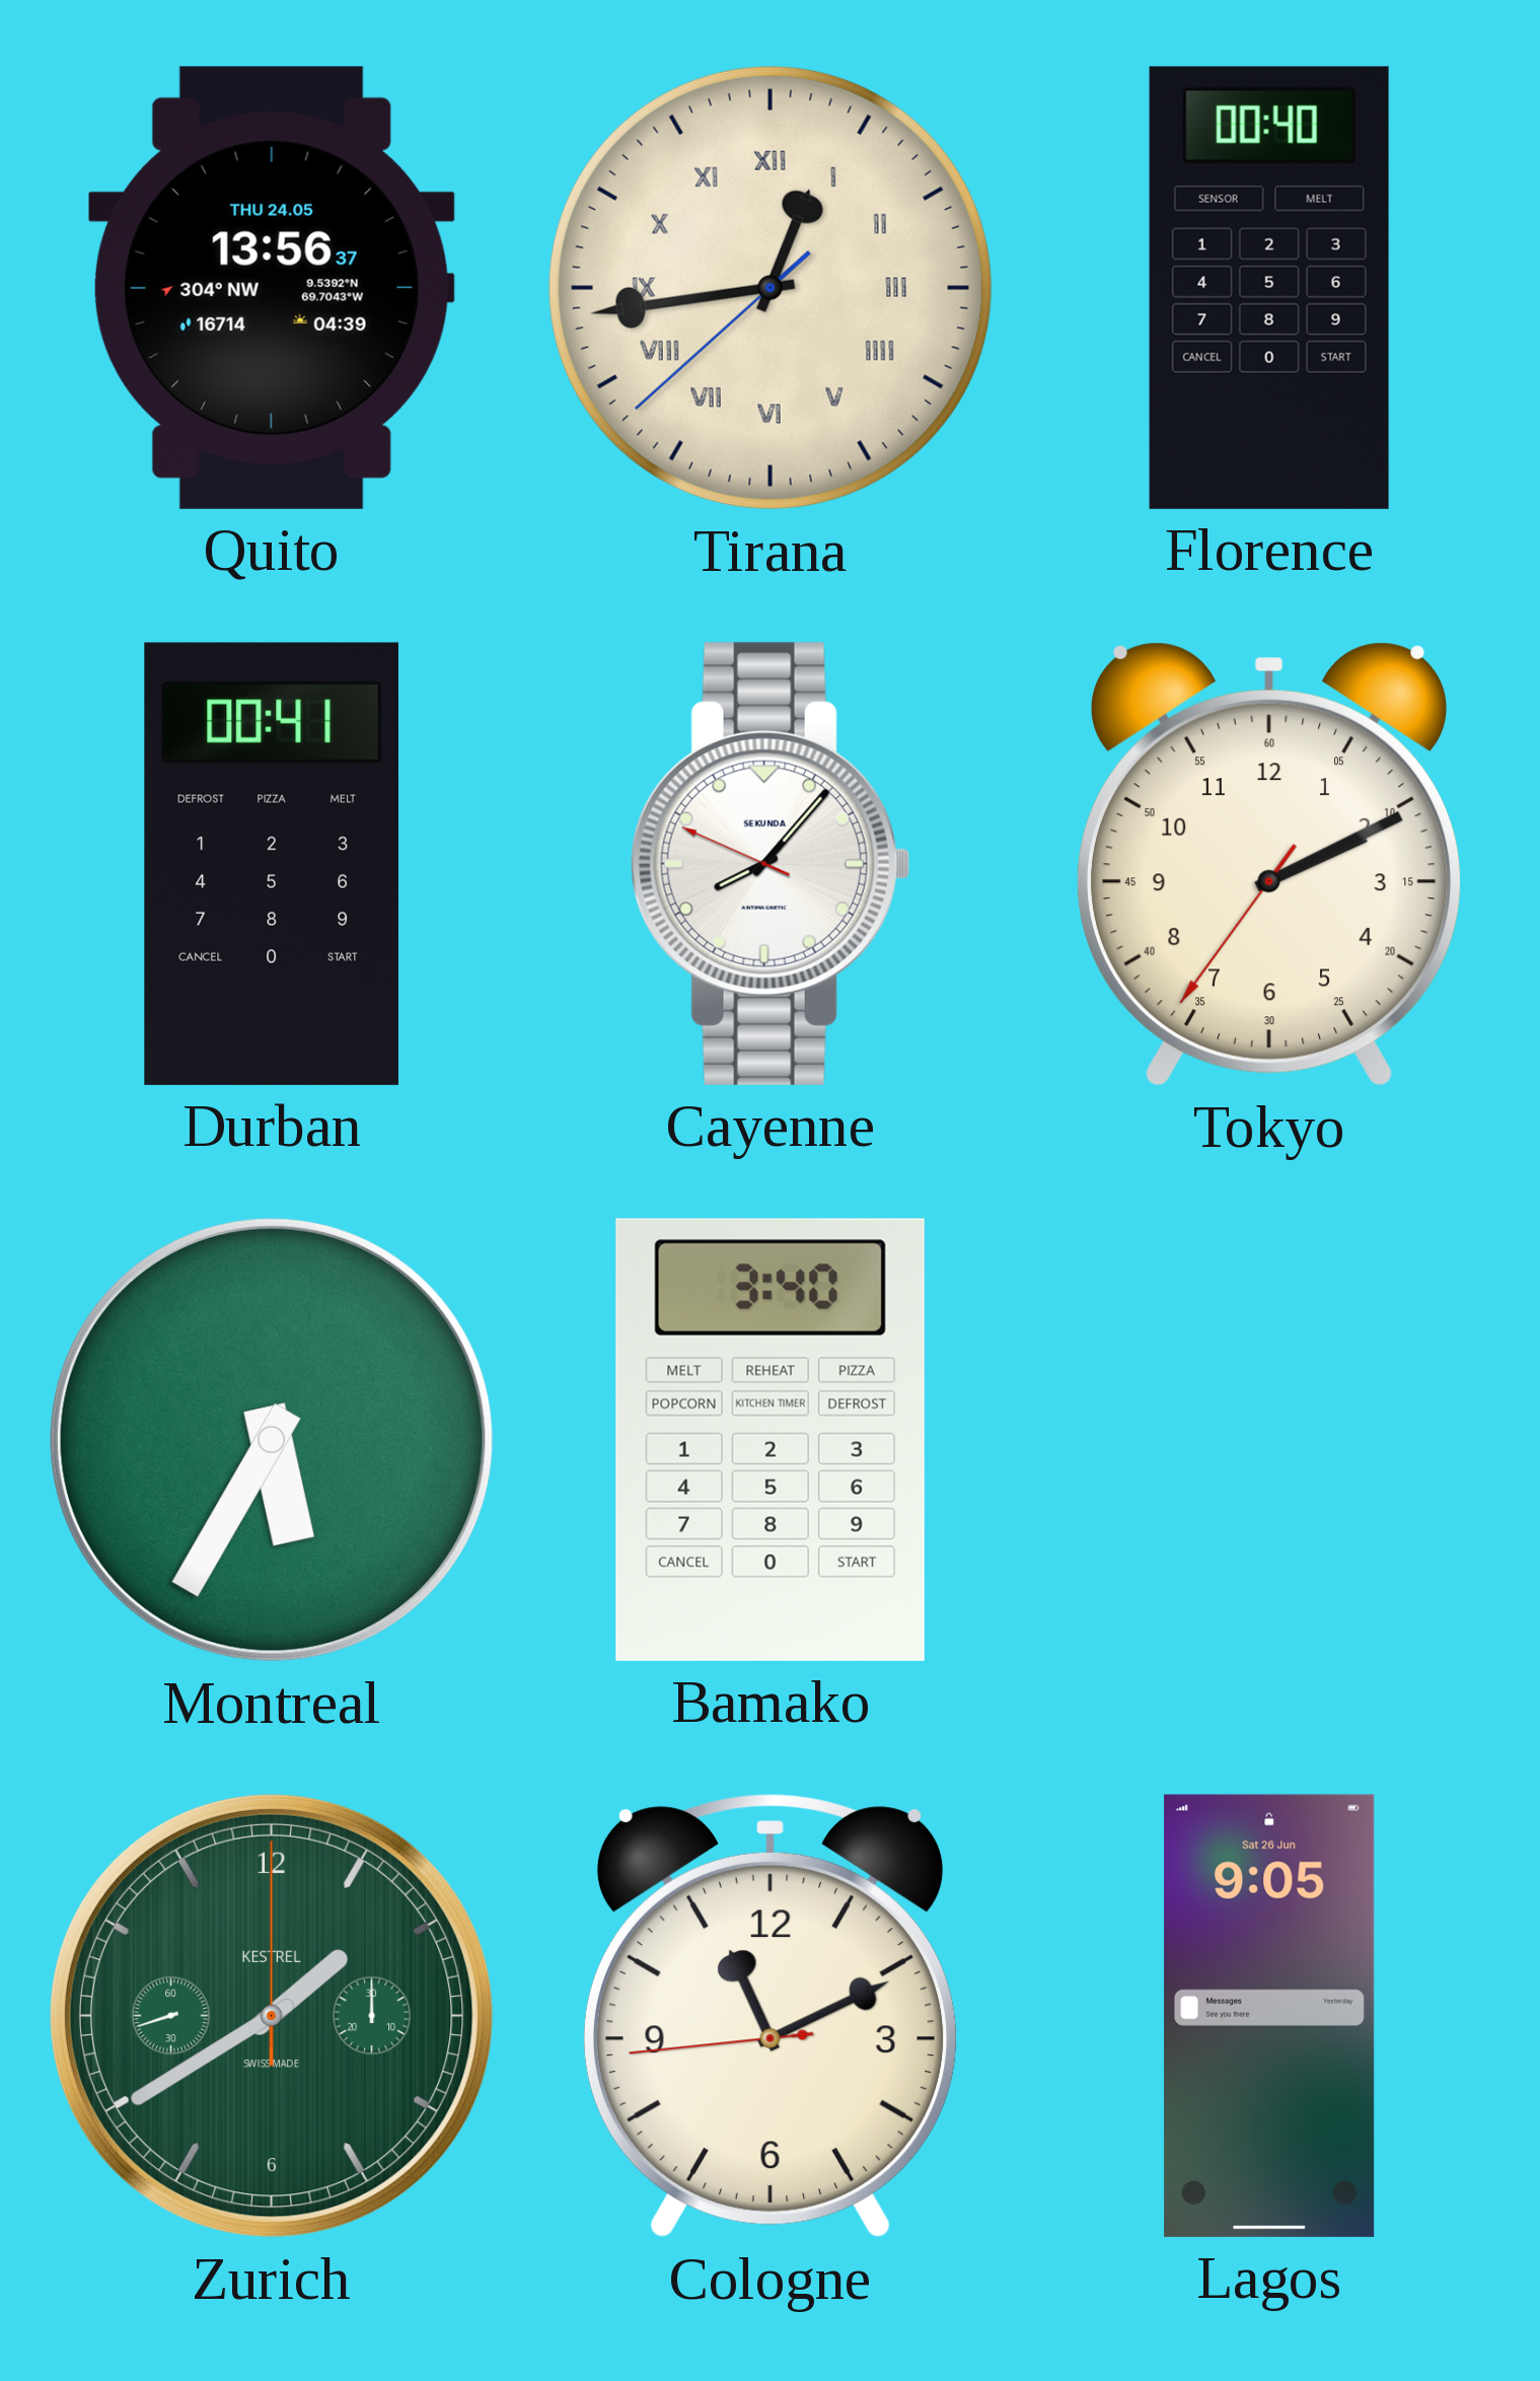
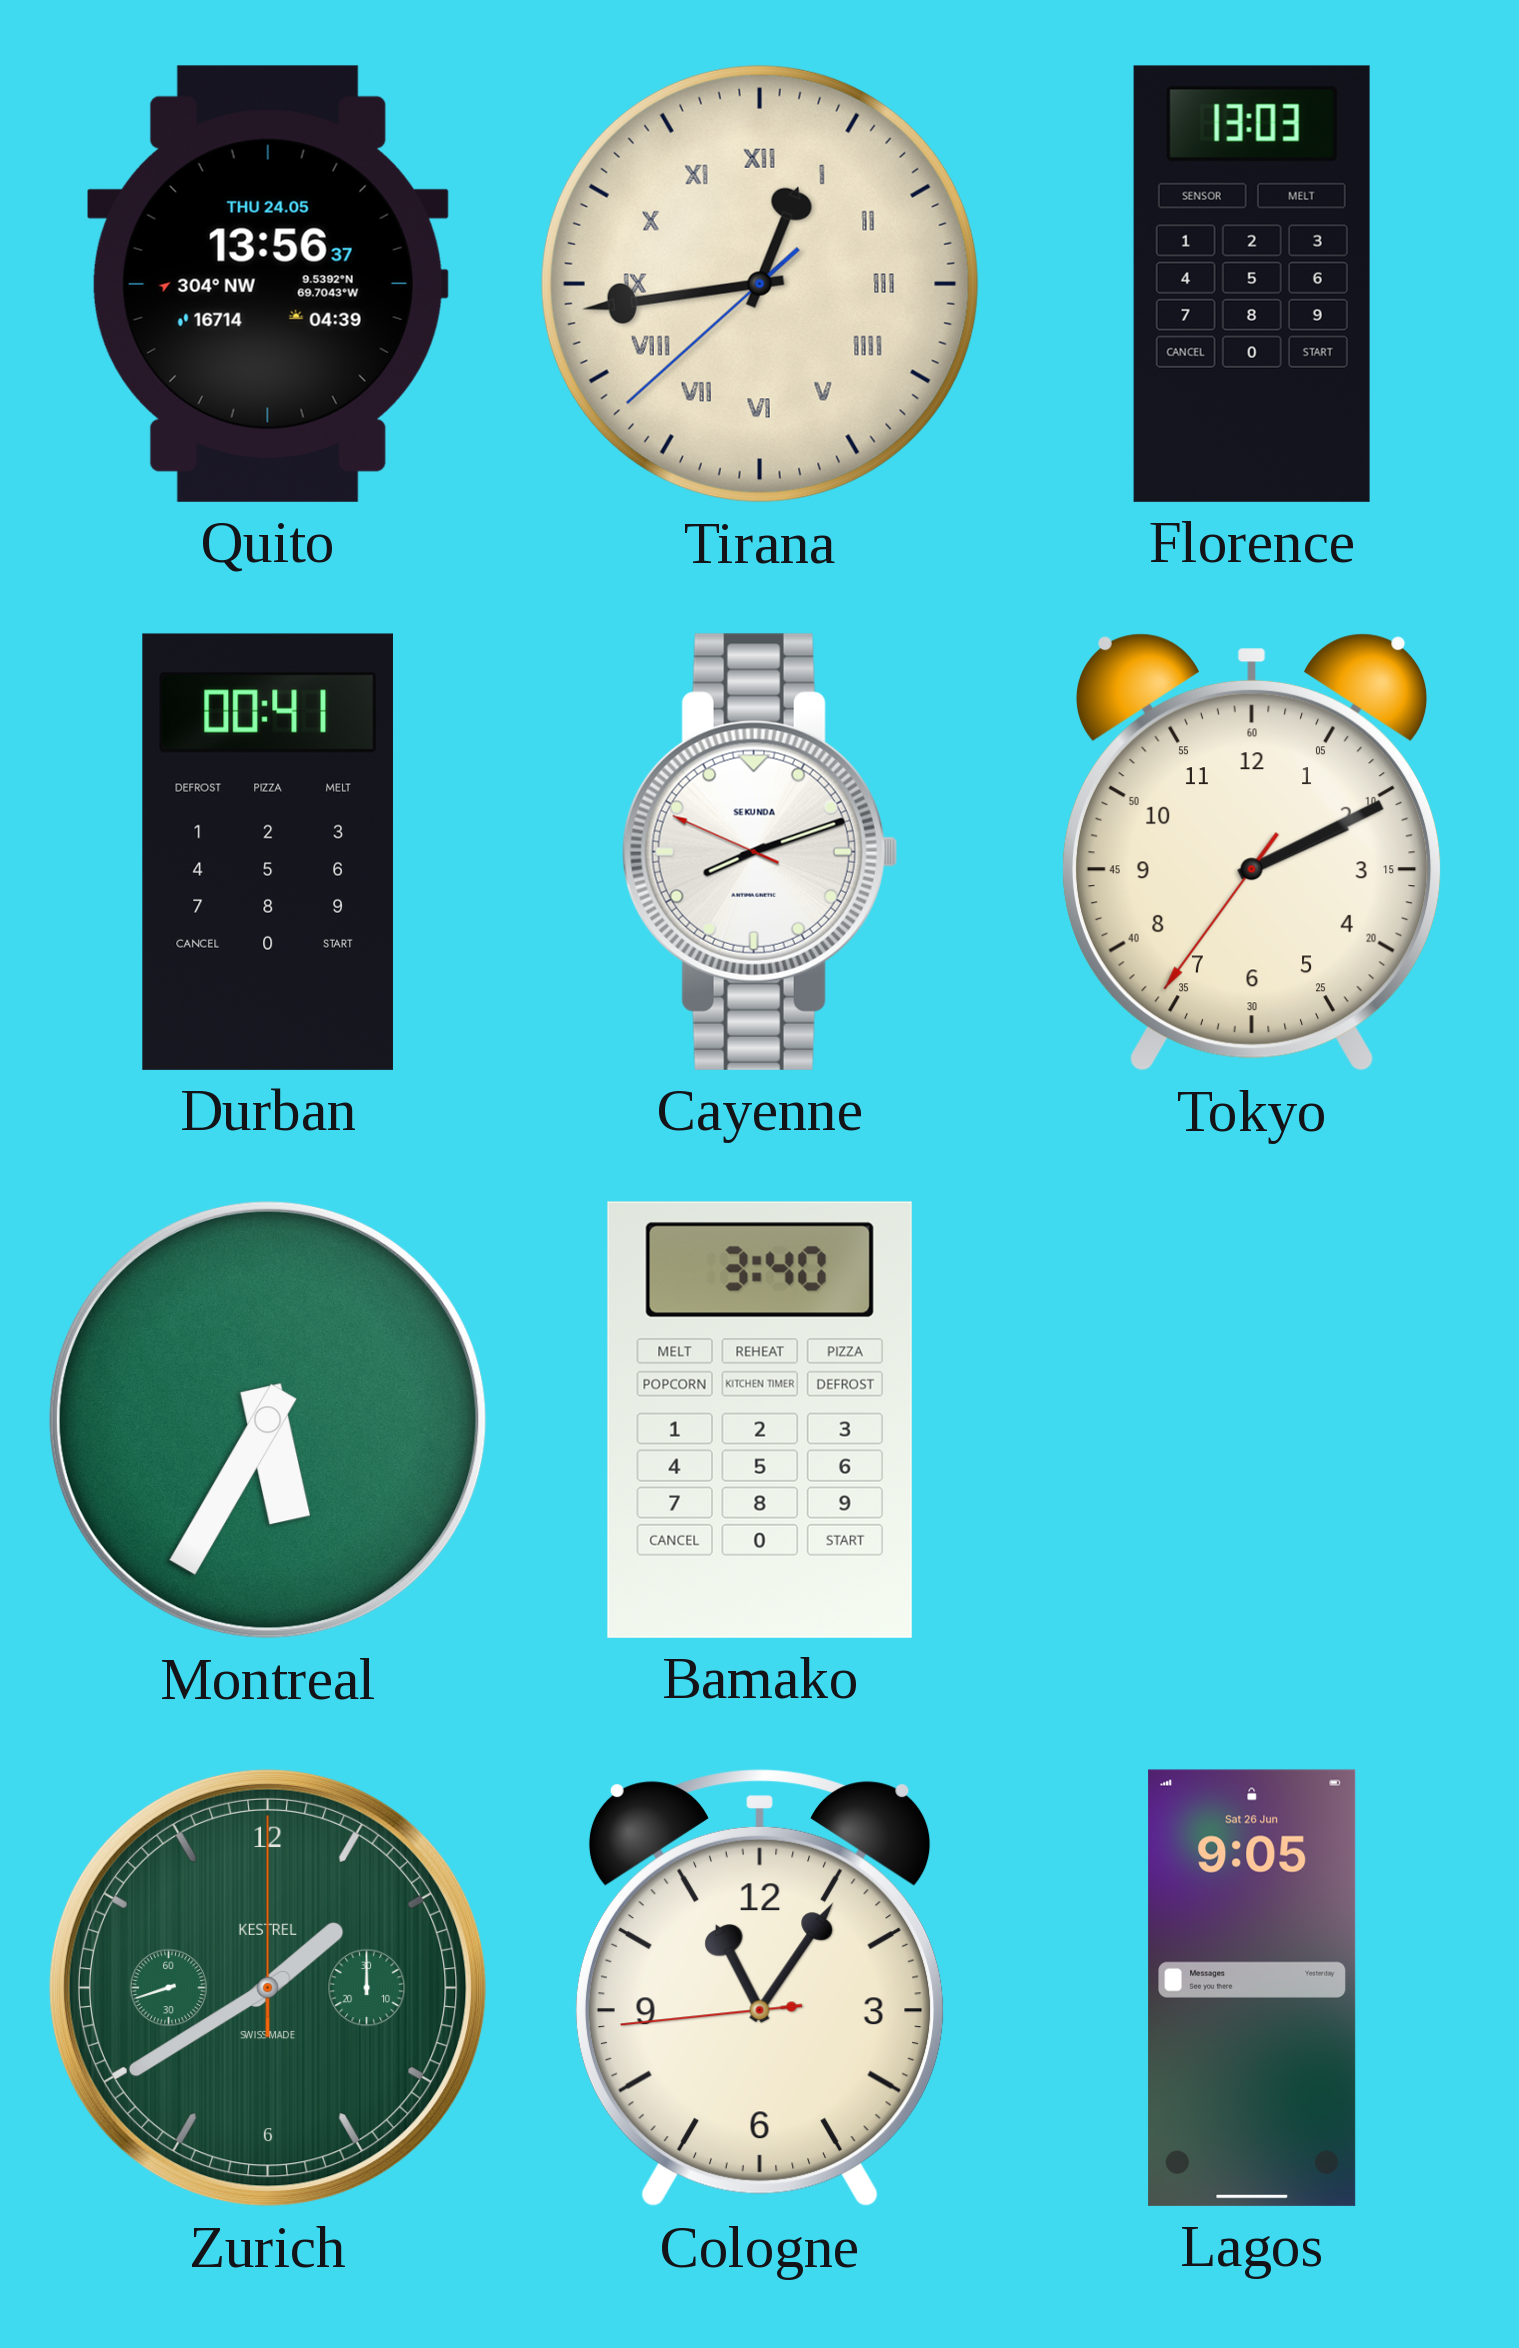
Florence: 00:40 -> 13:03
Cayenne: 8:06 -> 8:11
Cologne: 11:10 -> 11:05
